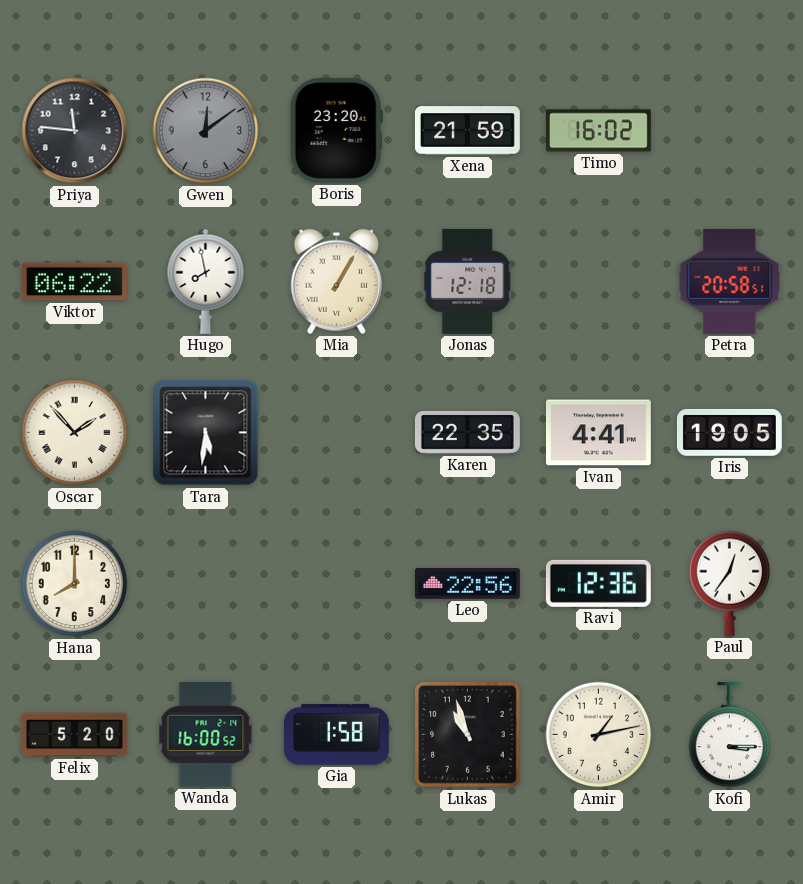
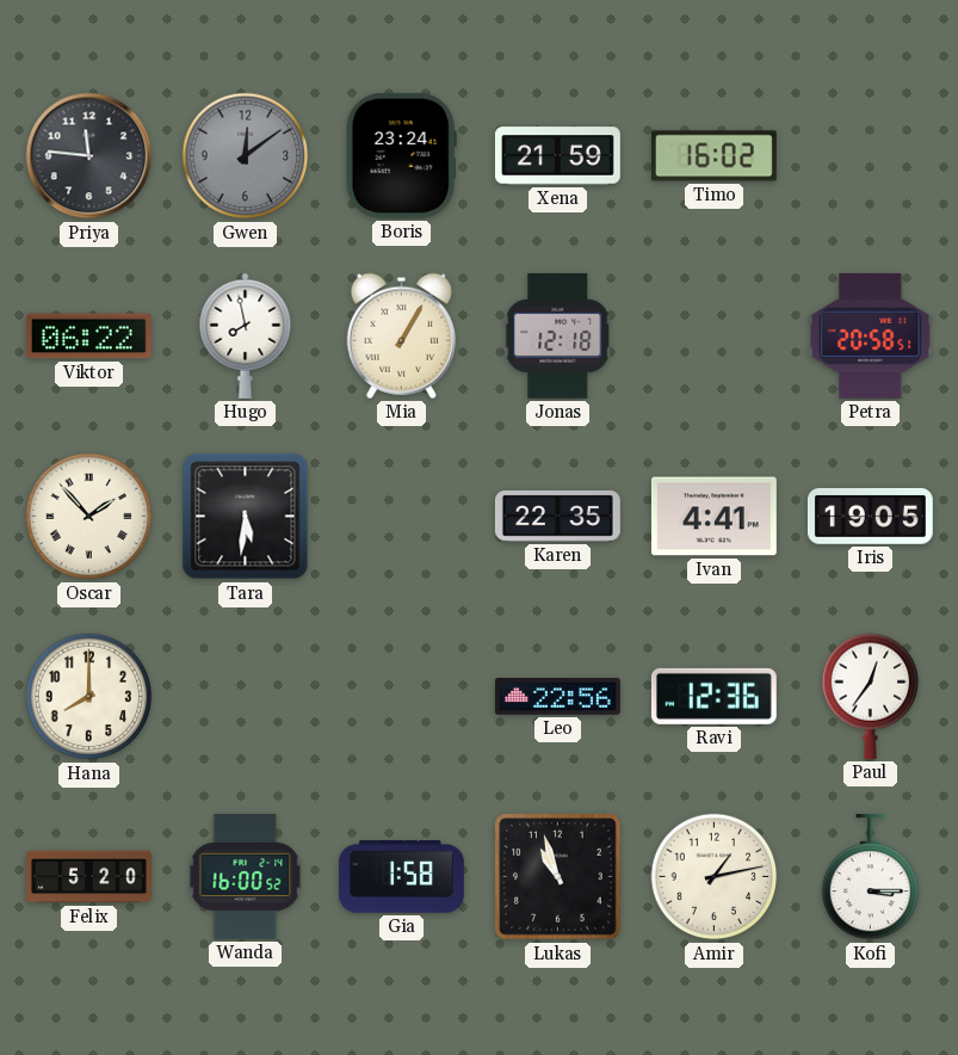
Boris: 23:20 -> 23:24
